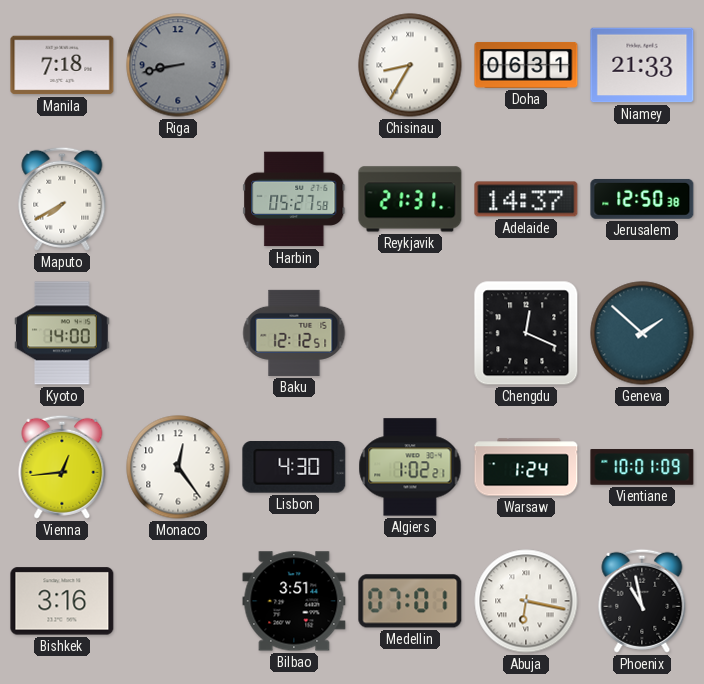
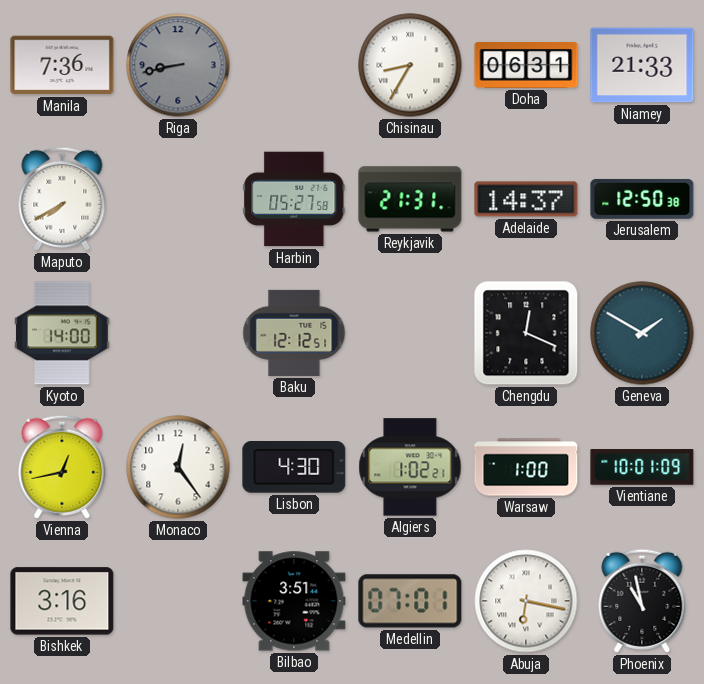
Manila: 7:18 -> 7:36
Geneva: 1:52 -> 1:50
Vienna: 12:44 -> 12:43
Warsaw: 1:24 -> 1:00
